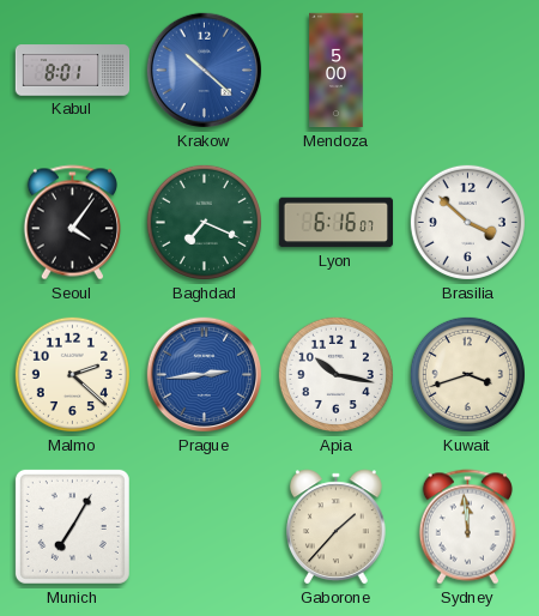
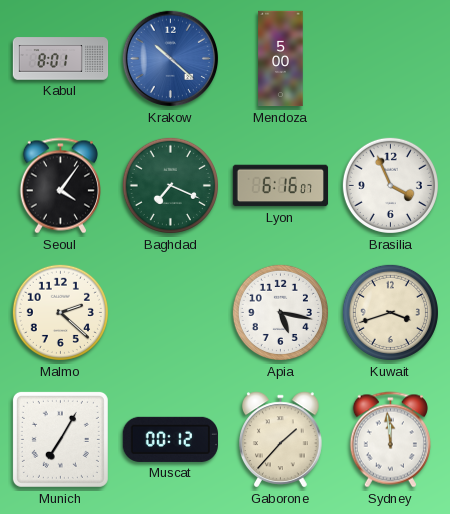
Brasilia: 3:52 -> 3:56
Prague: 2:44 -> none
Apia: 10:17 -> 5:17
Muscat: none -> 00:12
